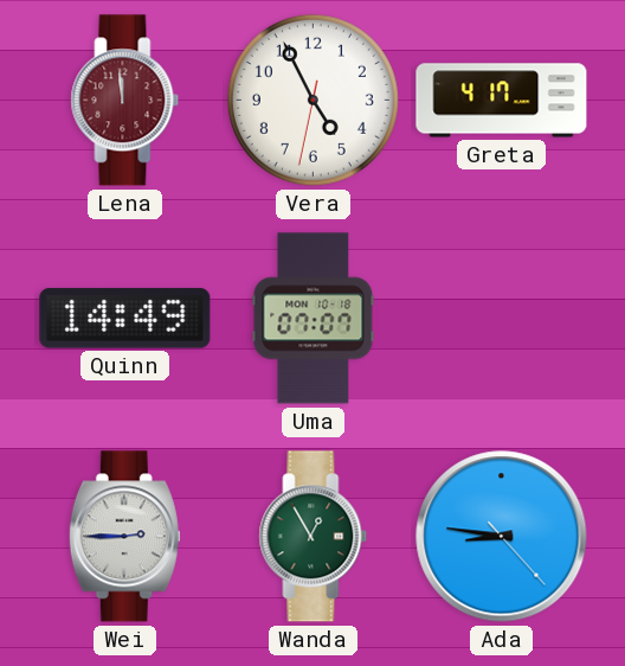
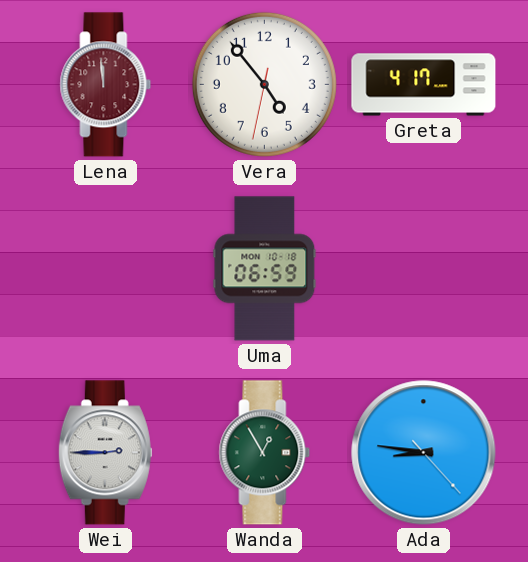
Vera: 4:55 -> 4:53
Quinn: 14:49 -> none
Uma: 07:07 -> 06:59
